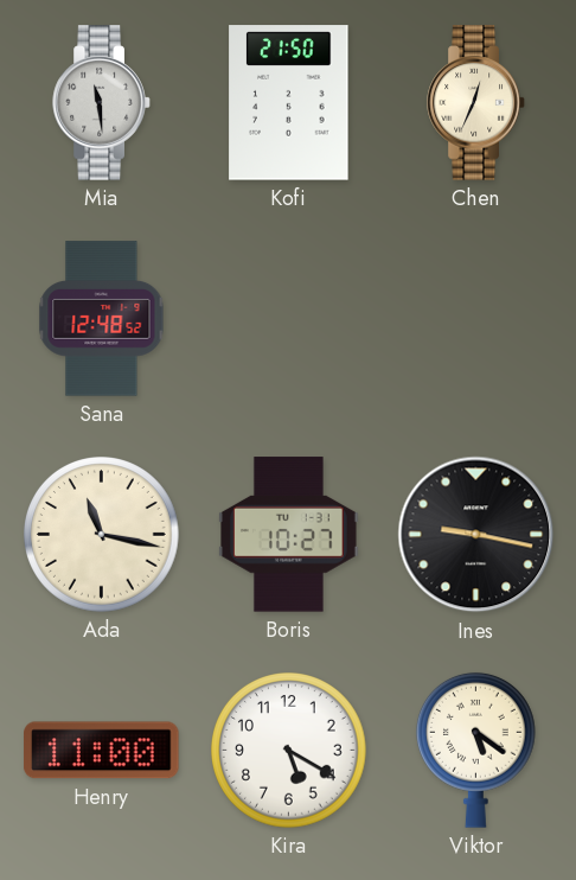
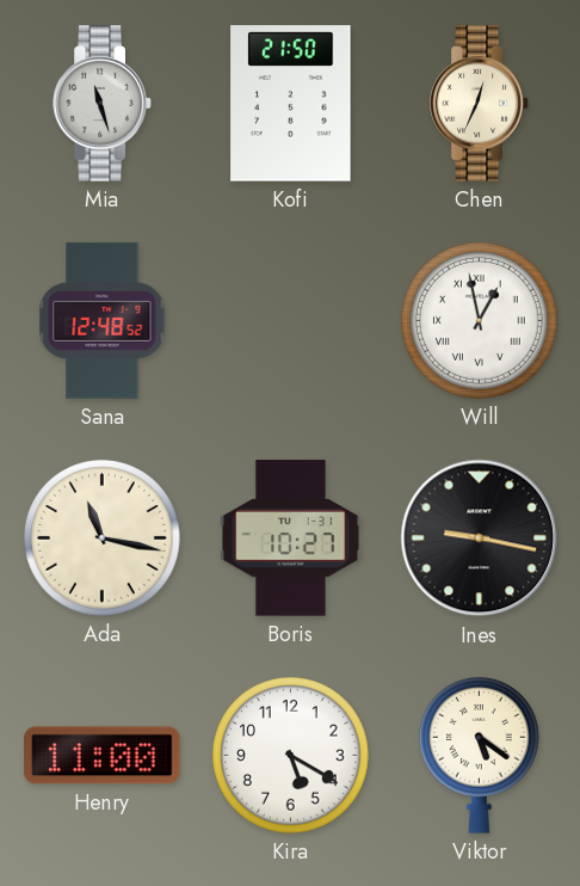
Mia: 11:29 -> 11:27
Will: none -> 12:58
